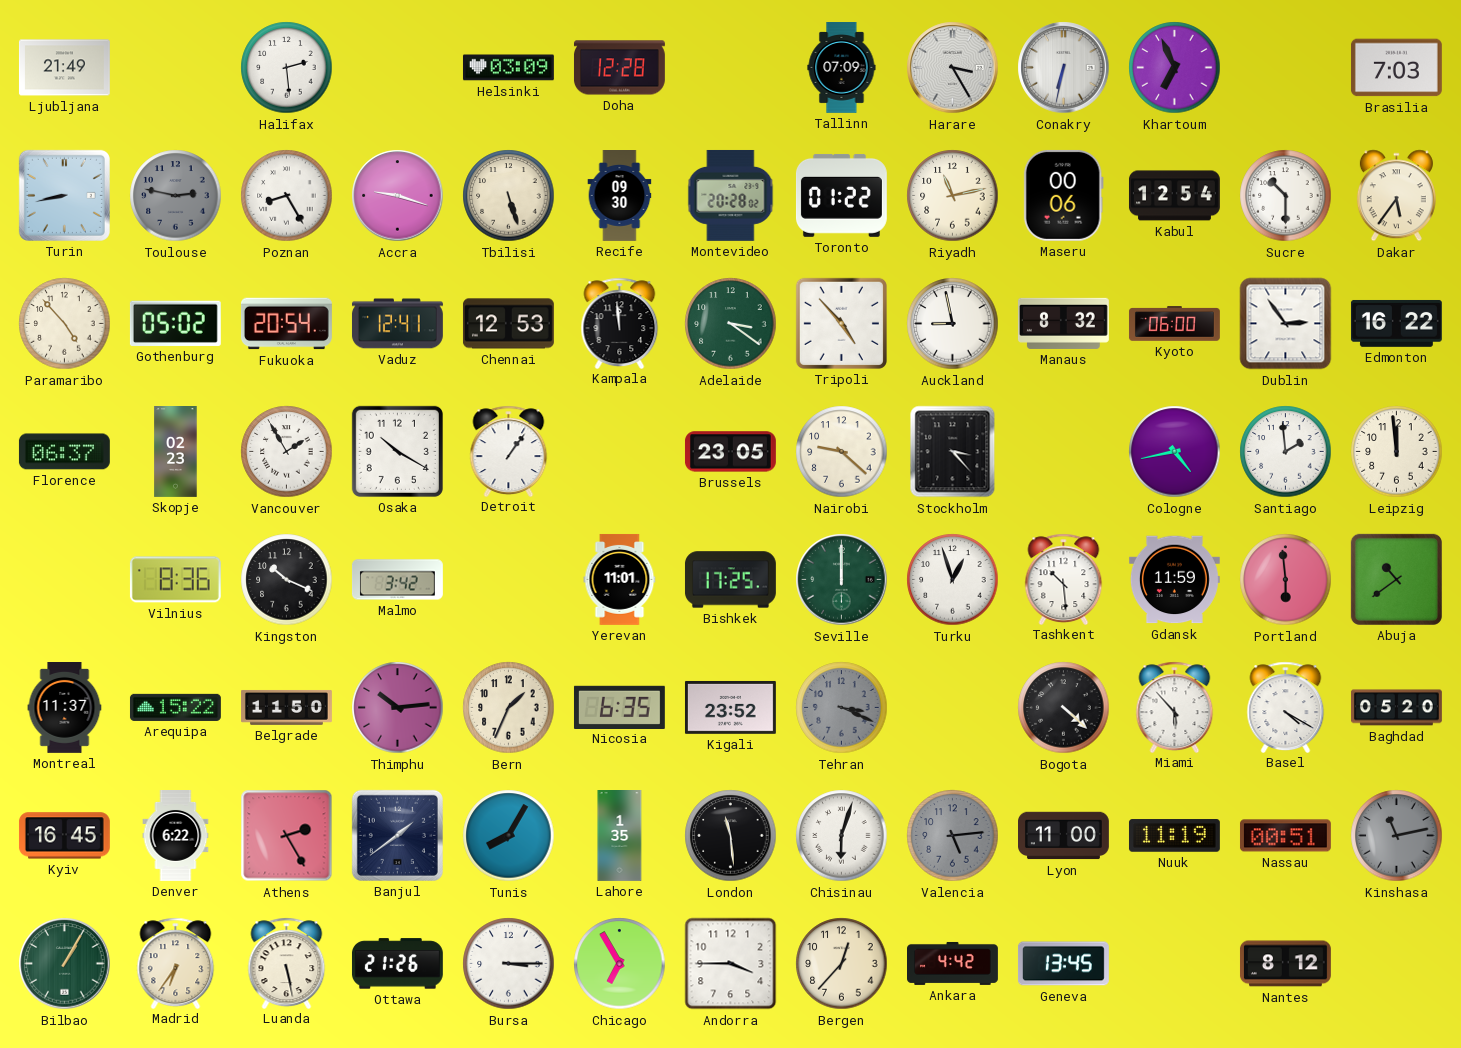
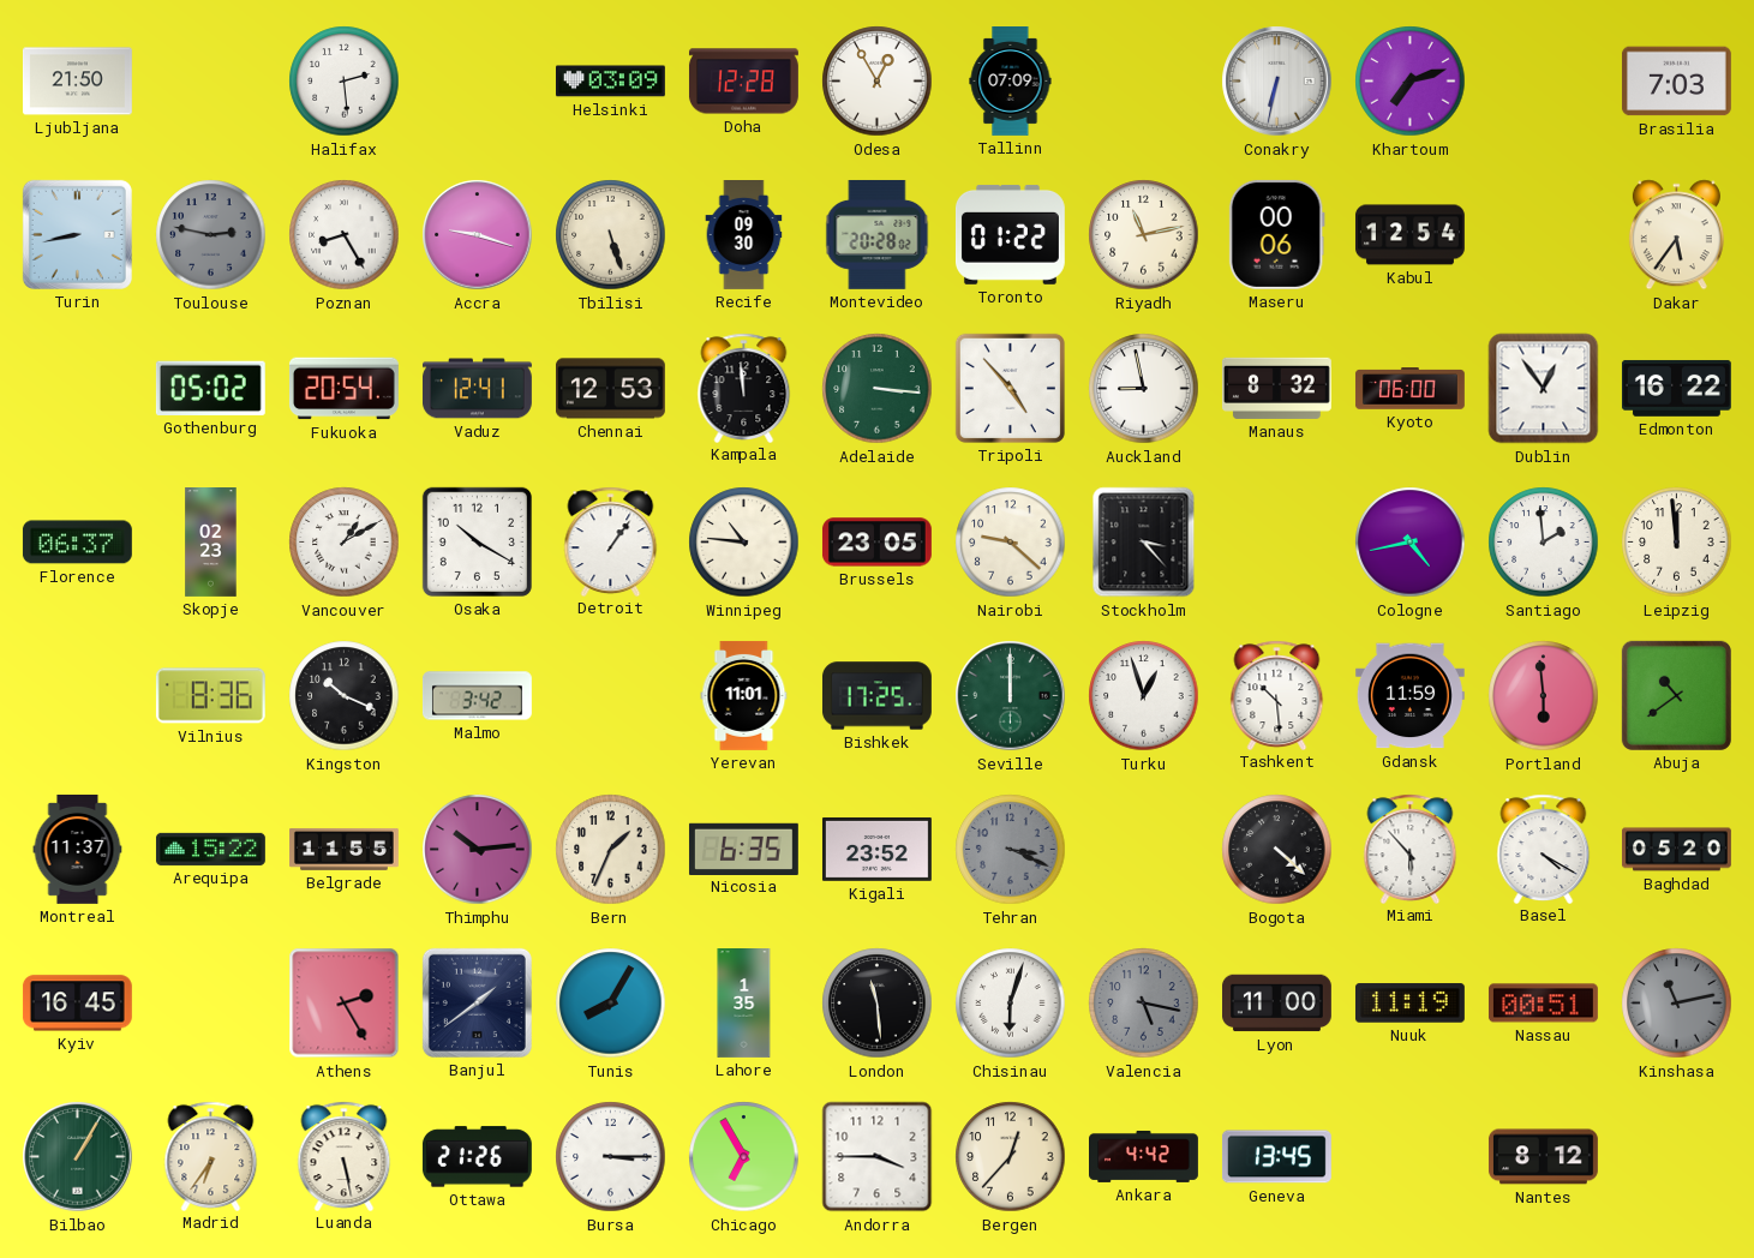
Ljubljana: 21:49 -> 21:50
Odesa: none -> 12:55
Harare: 3:25 -> none
Khartoum: 6:56 -> 7:12
Sucre: 10:30 -> none
Paramaribo: 4:53 -> none
Adelaide: 3:21 -> 3:16
Dublin: 2:54 -> 12:54
Vancouver: 1:55 -> 1:10
Winnipeg: none -> 10:46
Belgrade: 11:50 -> 11:55
Denver: 6:22 -> none
Valencia: 5:14 -> 5:17
